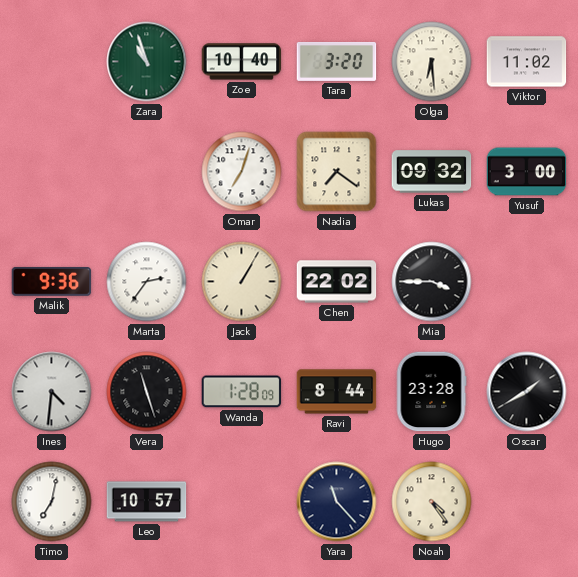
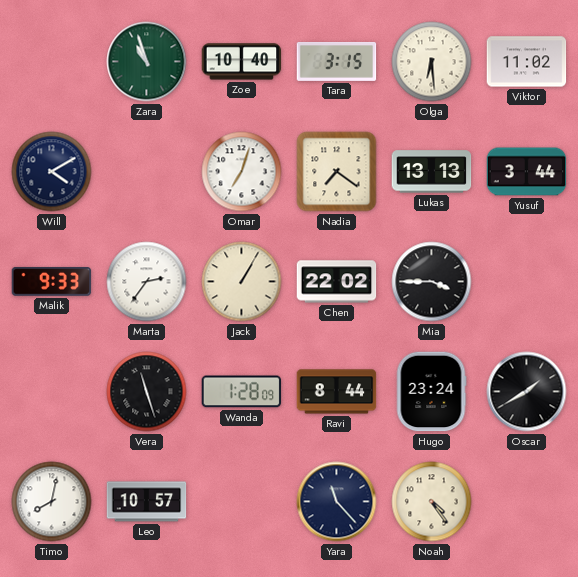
Tara: 3:20 -> 3:15
Will: none -> 4:10
Lukas: 09:32 -> 13:13
Yusuf: 3:00 -> 3:44
Malik: 9:36 -> 9:33
Ines: 4:31 -> none
Hugo: 23:28 -> 23:24
Timo: 7:02 -> 8:02
